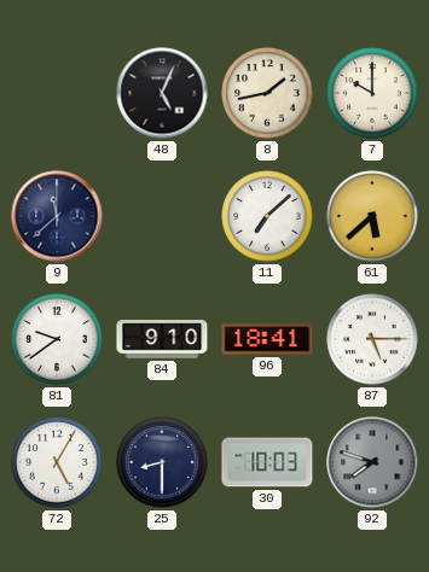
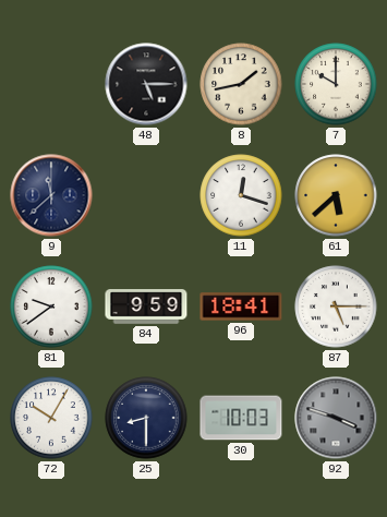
48: 5:04 -> 5:15
11: 7:08 -> 12:18
84: 9:10 -> 9:59
72: 5:05 -> 10:05
92: 7:48 -> 3:48
